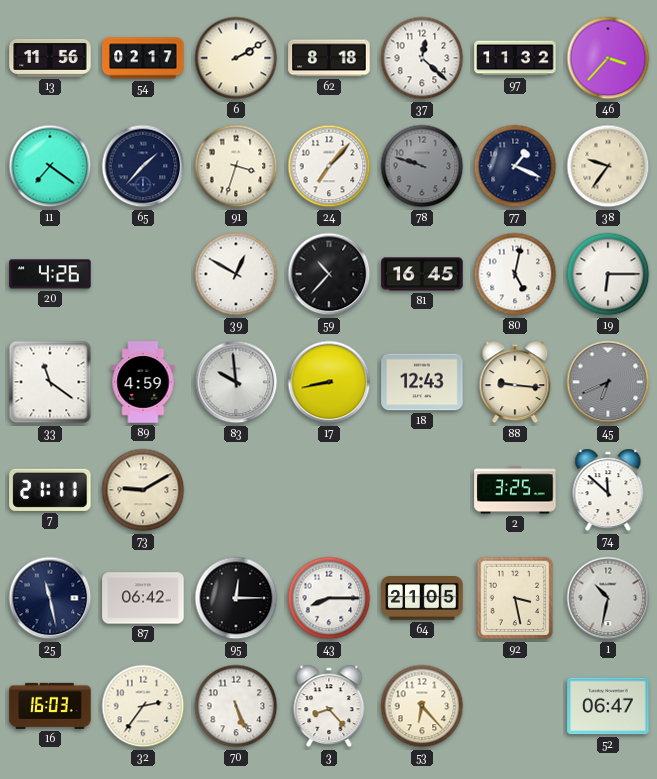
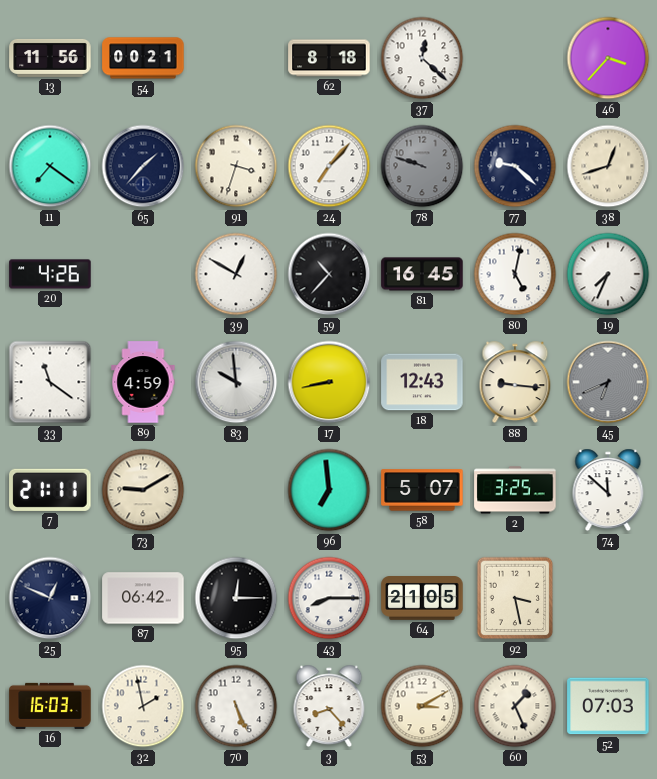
54: 02:17 -> 00:21
6: 2:10 -> none
97: 11:32 -> none
77: 1:19 -> 9:22
38: 9:36 -> 12:42
19: 6:15 -> 7:34
96: none -> 6:59
58: none -> 5:07
25: 11:28 -> 12:49
1: 10:32 -> none
32: 2:36 -> 1:58
53: 6:23 -> 3:10
60: none -> 1:26
52: 06:47 -> 07:03
